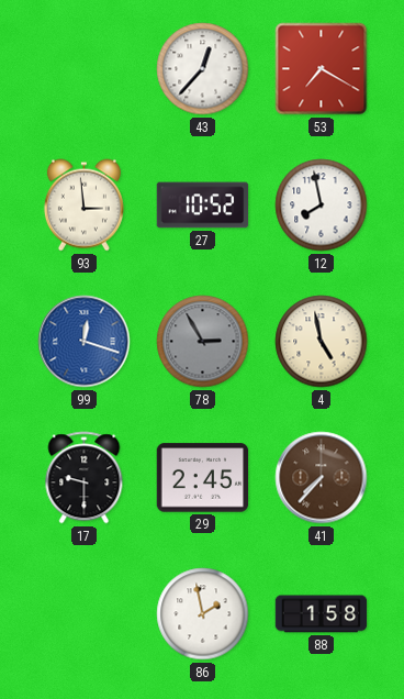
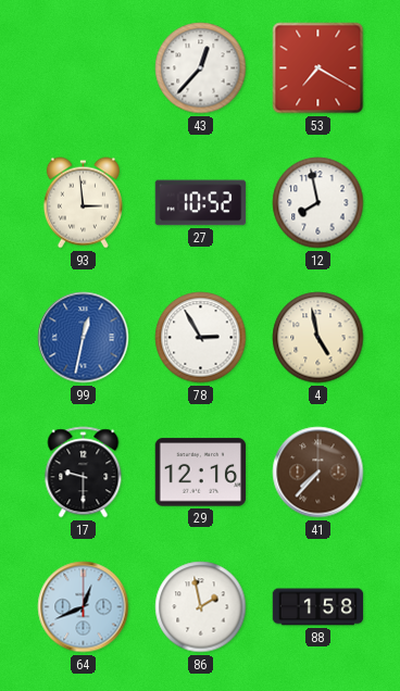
99: 12:18 -> 12:32
78 dial: grey -> white
29: 2:45 -> 12:16
64: none -> 12:41
